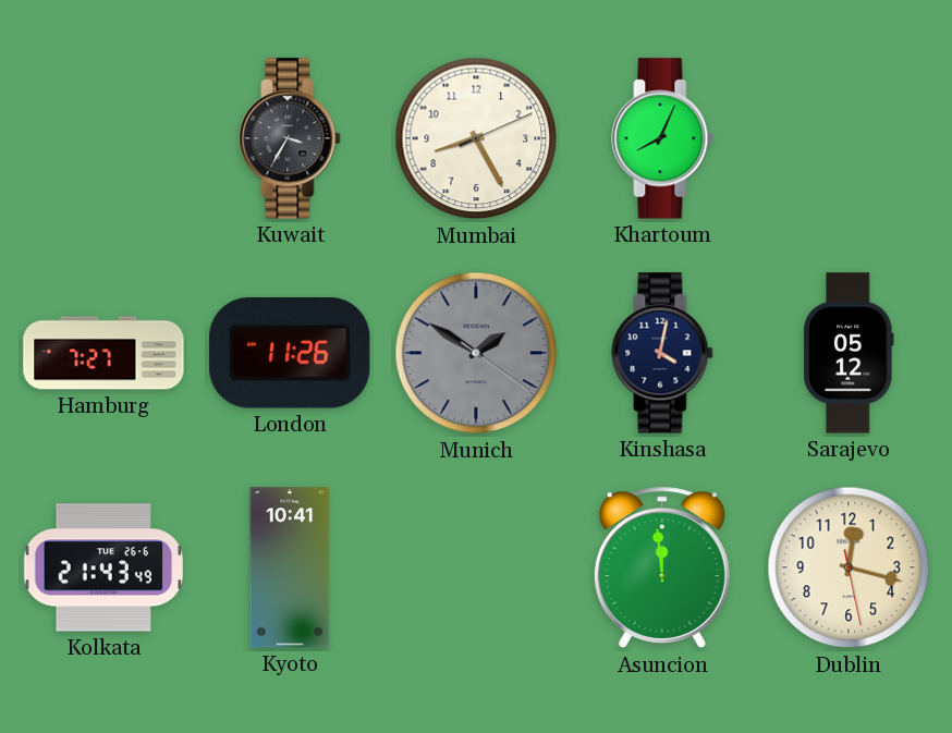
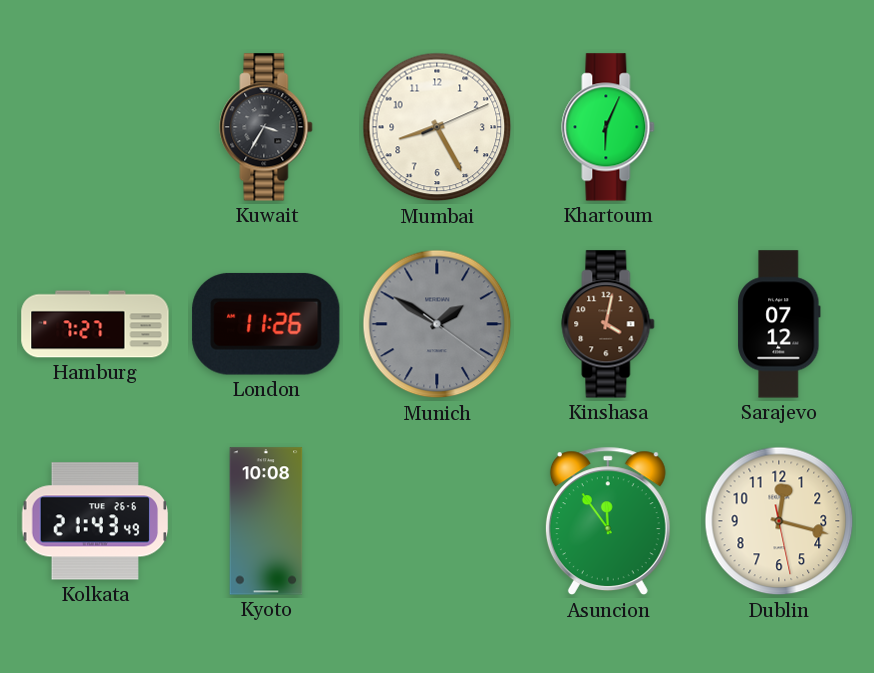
Khartoum: 8:04 -> 6:04
Kinshasa dial: navy -> brown
Sarajevo: 05:12 -> 07:12
Kyoto: 10:41 -> 10:08
Asuncion: 11:59 -> 11:54
